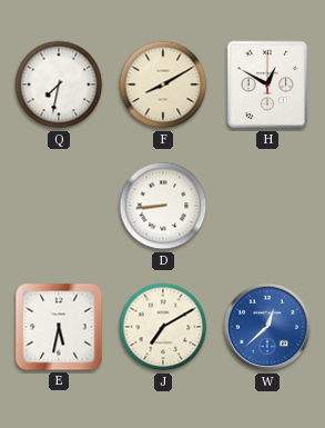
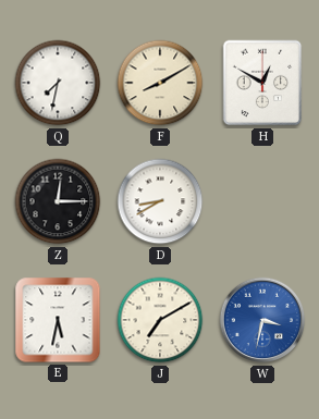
Z: none -> 12:15
D: 8:44 -> 8:40
W: 12:38 -> 3:32
